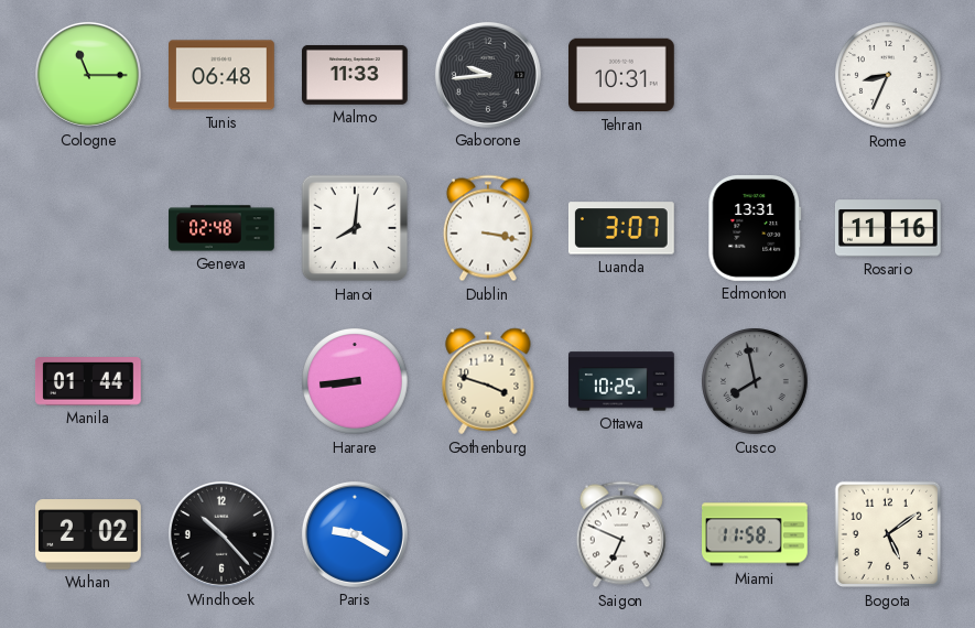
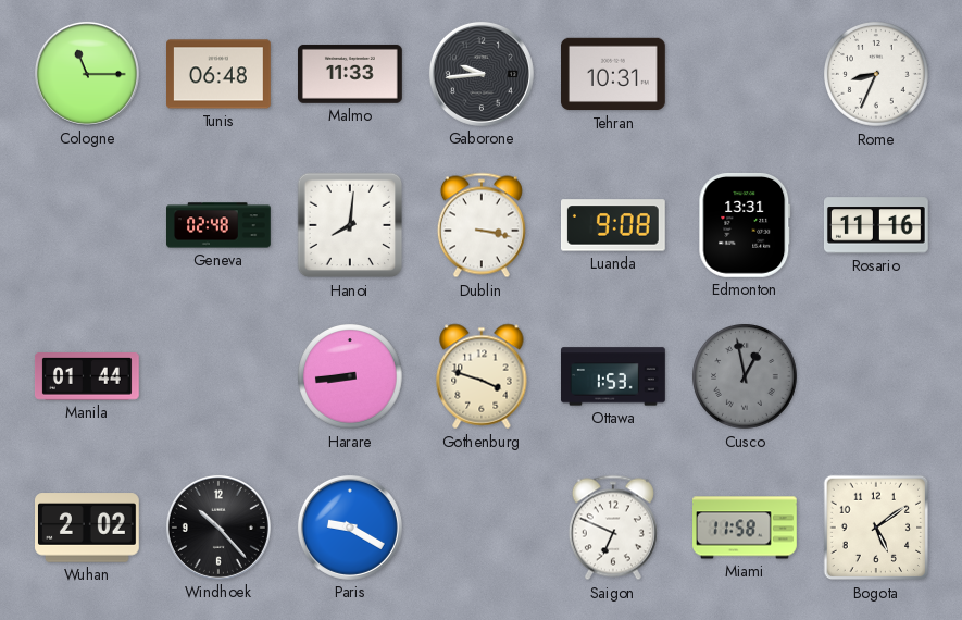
Luanda: 3:07 -> 9:08
Ottawa: 10:25 -> 1:53
Cusco: 7:58 -> 12:58
